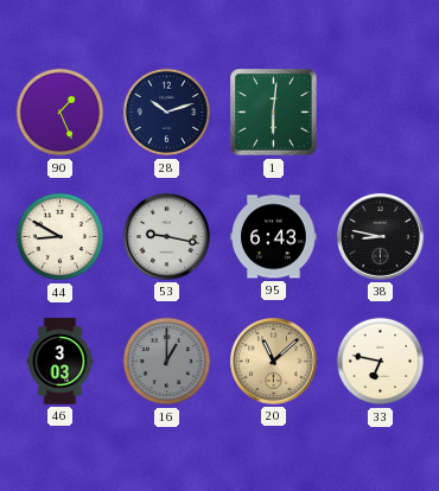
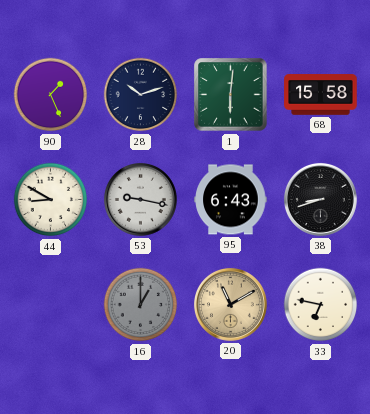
68: none -> 15:58
38: 8:47 -> 8:42
46: 3:03 -> none
20: 11:08 -> 11:10
